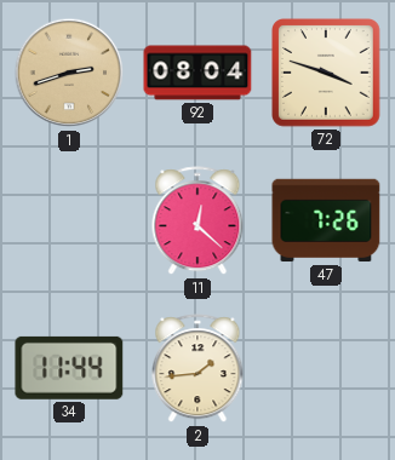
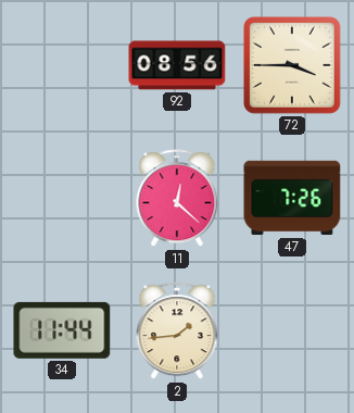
1: 2:42 -> none
92: 08:04 -> 08:56
72: 3:48 -> 3:45
